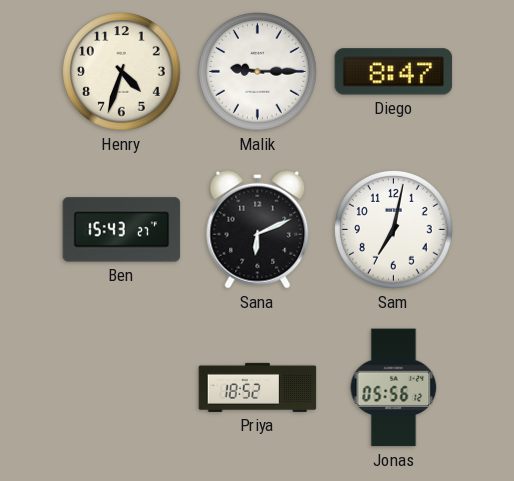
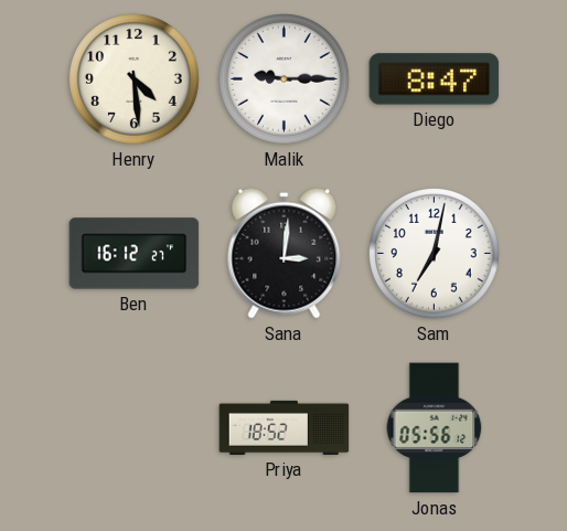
Henry: 4:33 -> 4:29
Ben: 15:43 -> 16:12
Sana: 6:11 -> 3:01
